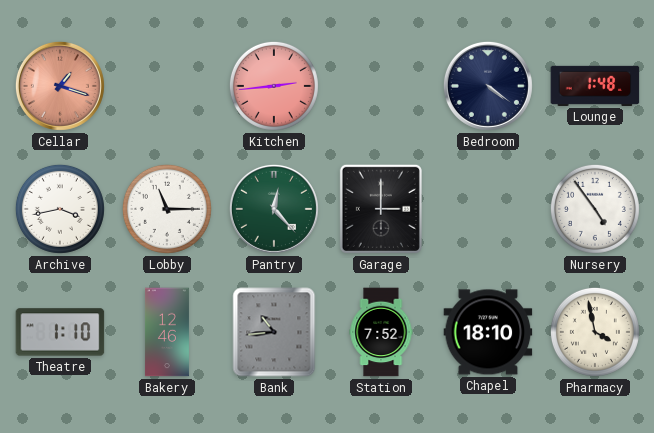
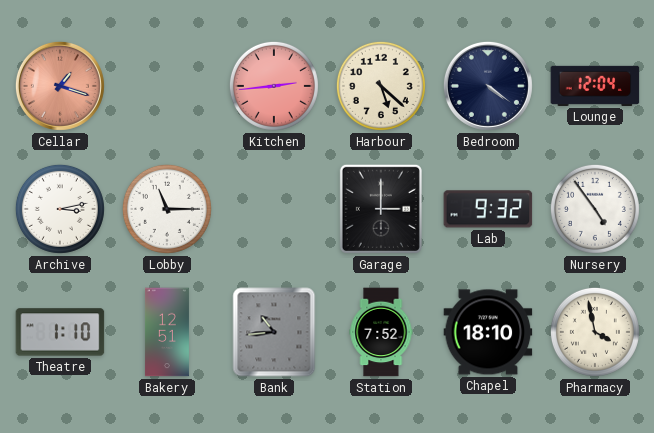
Harbour: none -> 5:22
Lounge: 1:48 -> 12:04
Archive: 3:43 -> 3:13
Pantry: 12:23 -> none
Lab: none -> 9:32
Bakery: 12:46 -> 12:51
